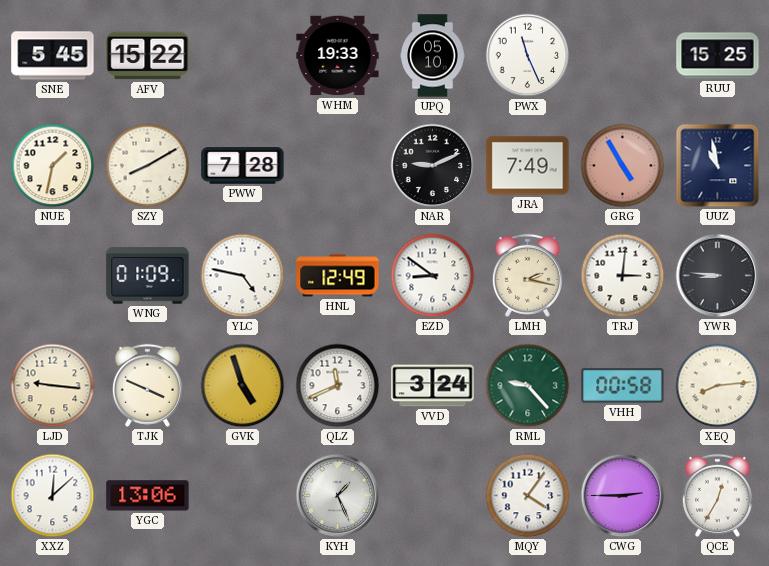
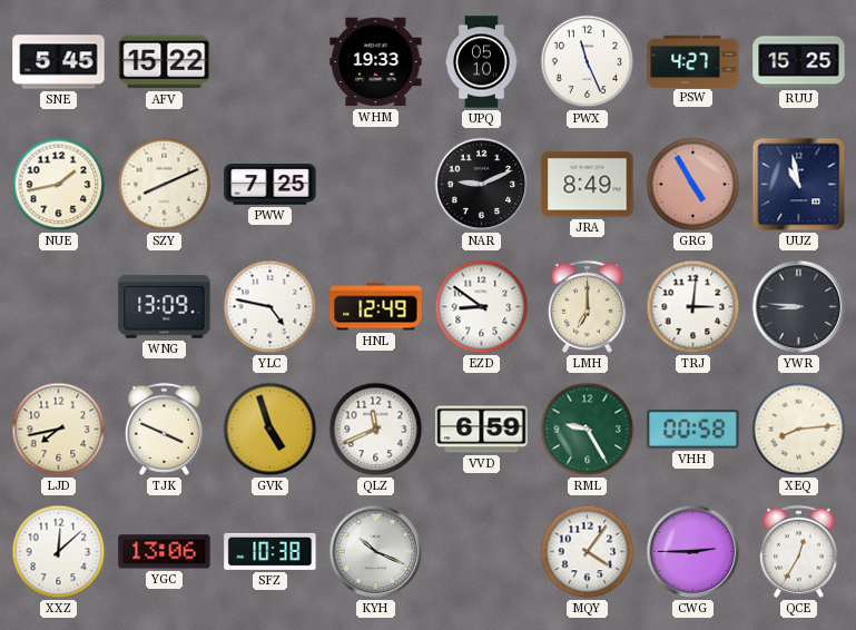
PSW: none -> 4:27
NUE: 1:32 -> 1:43
SZY: 8:10 -> 8:11
PWW: 7:28 -> 7:25
JRA: 7:49 -> 8:49
WNG: 01:09 -> 13:09
LMH: 2:17 -> 7:00
LJD: 9:16 -> 7:43
VVD: 3:24 -> 6:59
RML: 9:23 -> 9:25
SFZ: none -> 10:38
KYH: 1:26 -> 10:19
